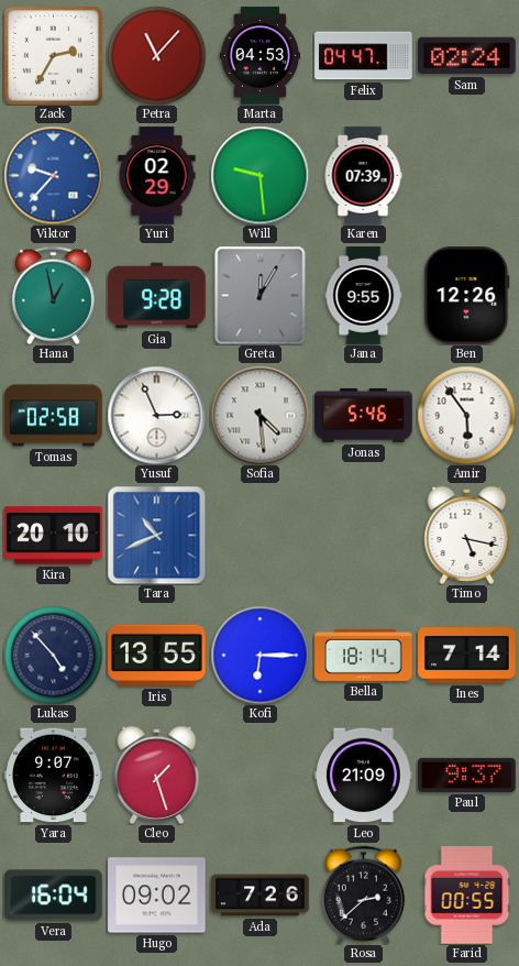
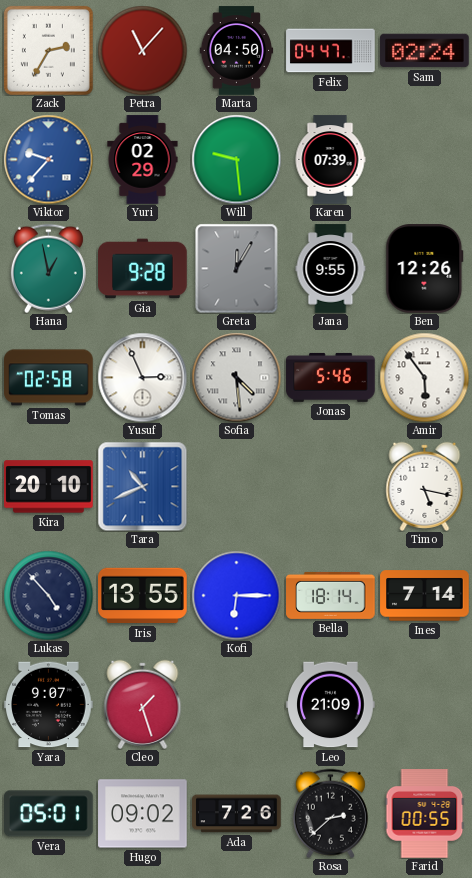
Marta: 04:53 -> 04:50
Paul: 9:37 -> none
Vera: 16:04 -> 05:01
